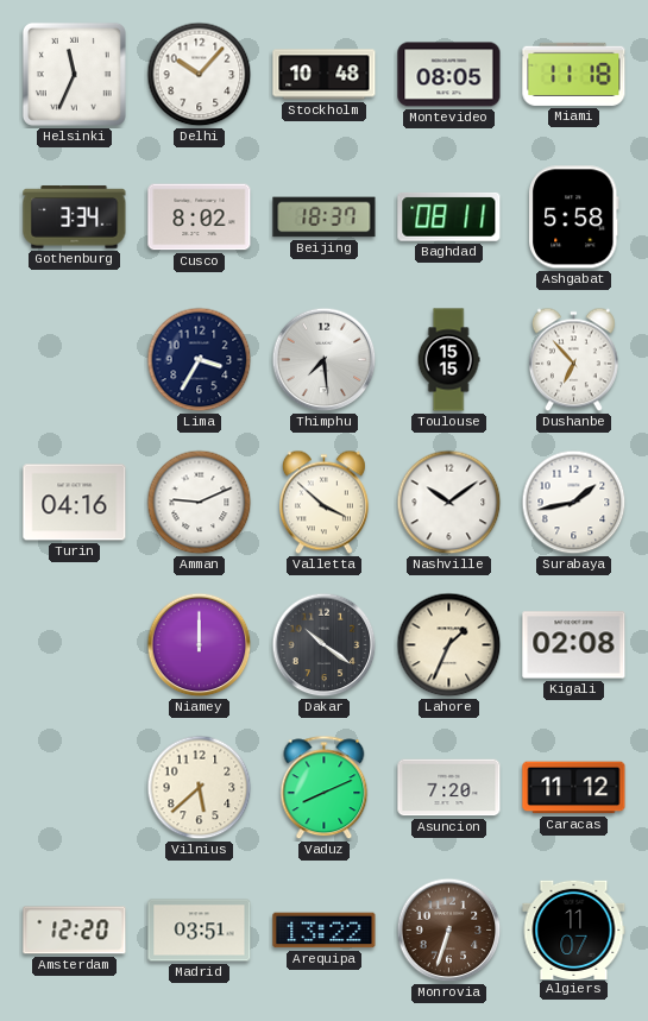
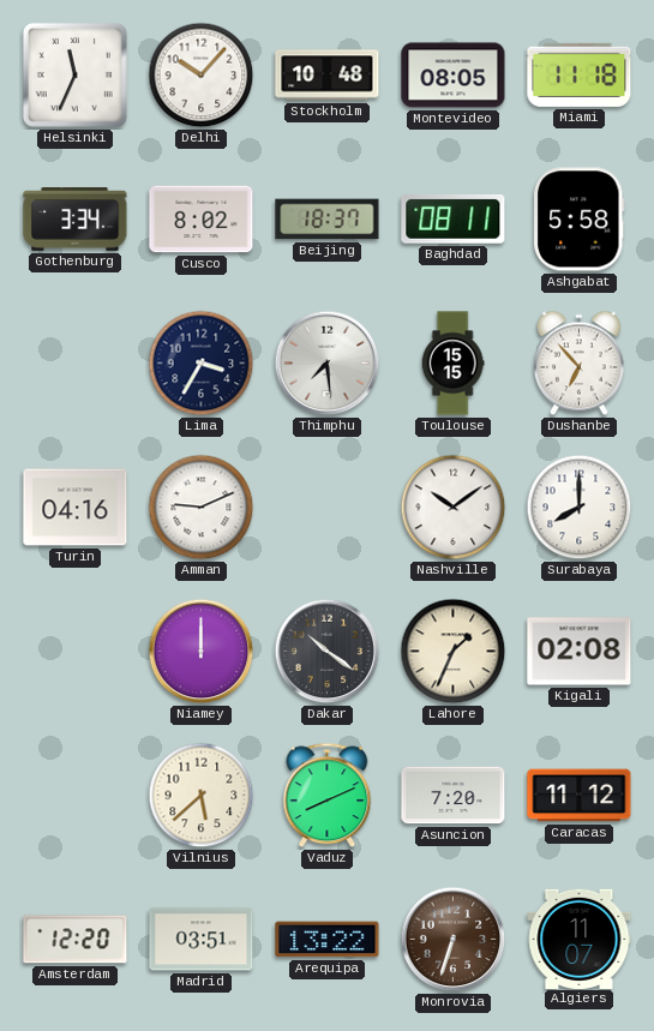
Valletta: 3:52 -> none
Surabaya: 1:43 -> 8:00
